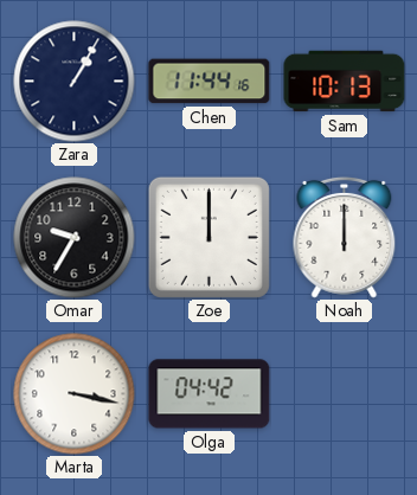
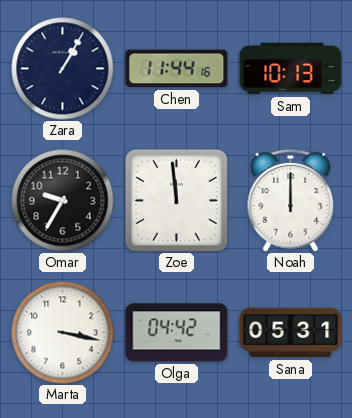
Zoe: 12:00 -> 11:59
Sana: none -> 05:31
